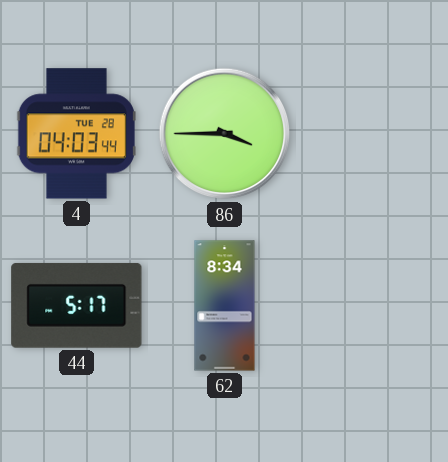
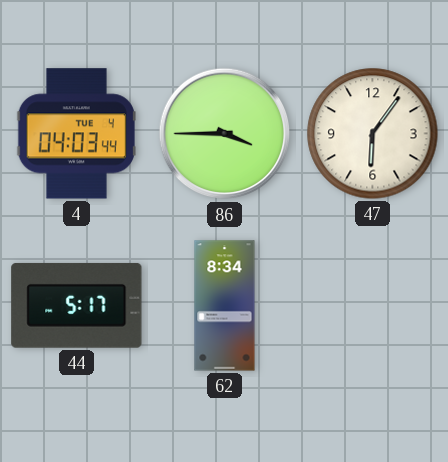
4 date: TUE 28 -> TUE 4
47: none -> 6:06
